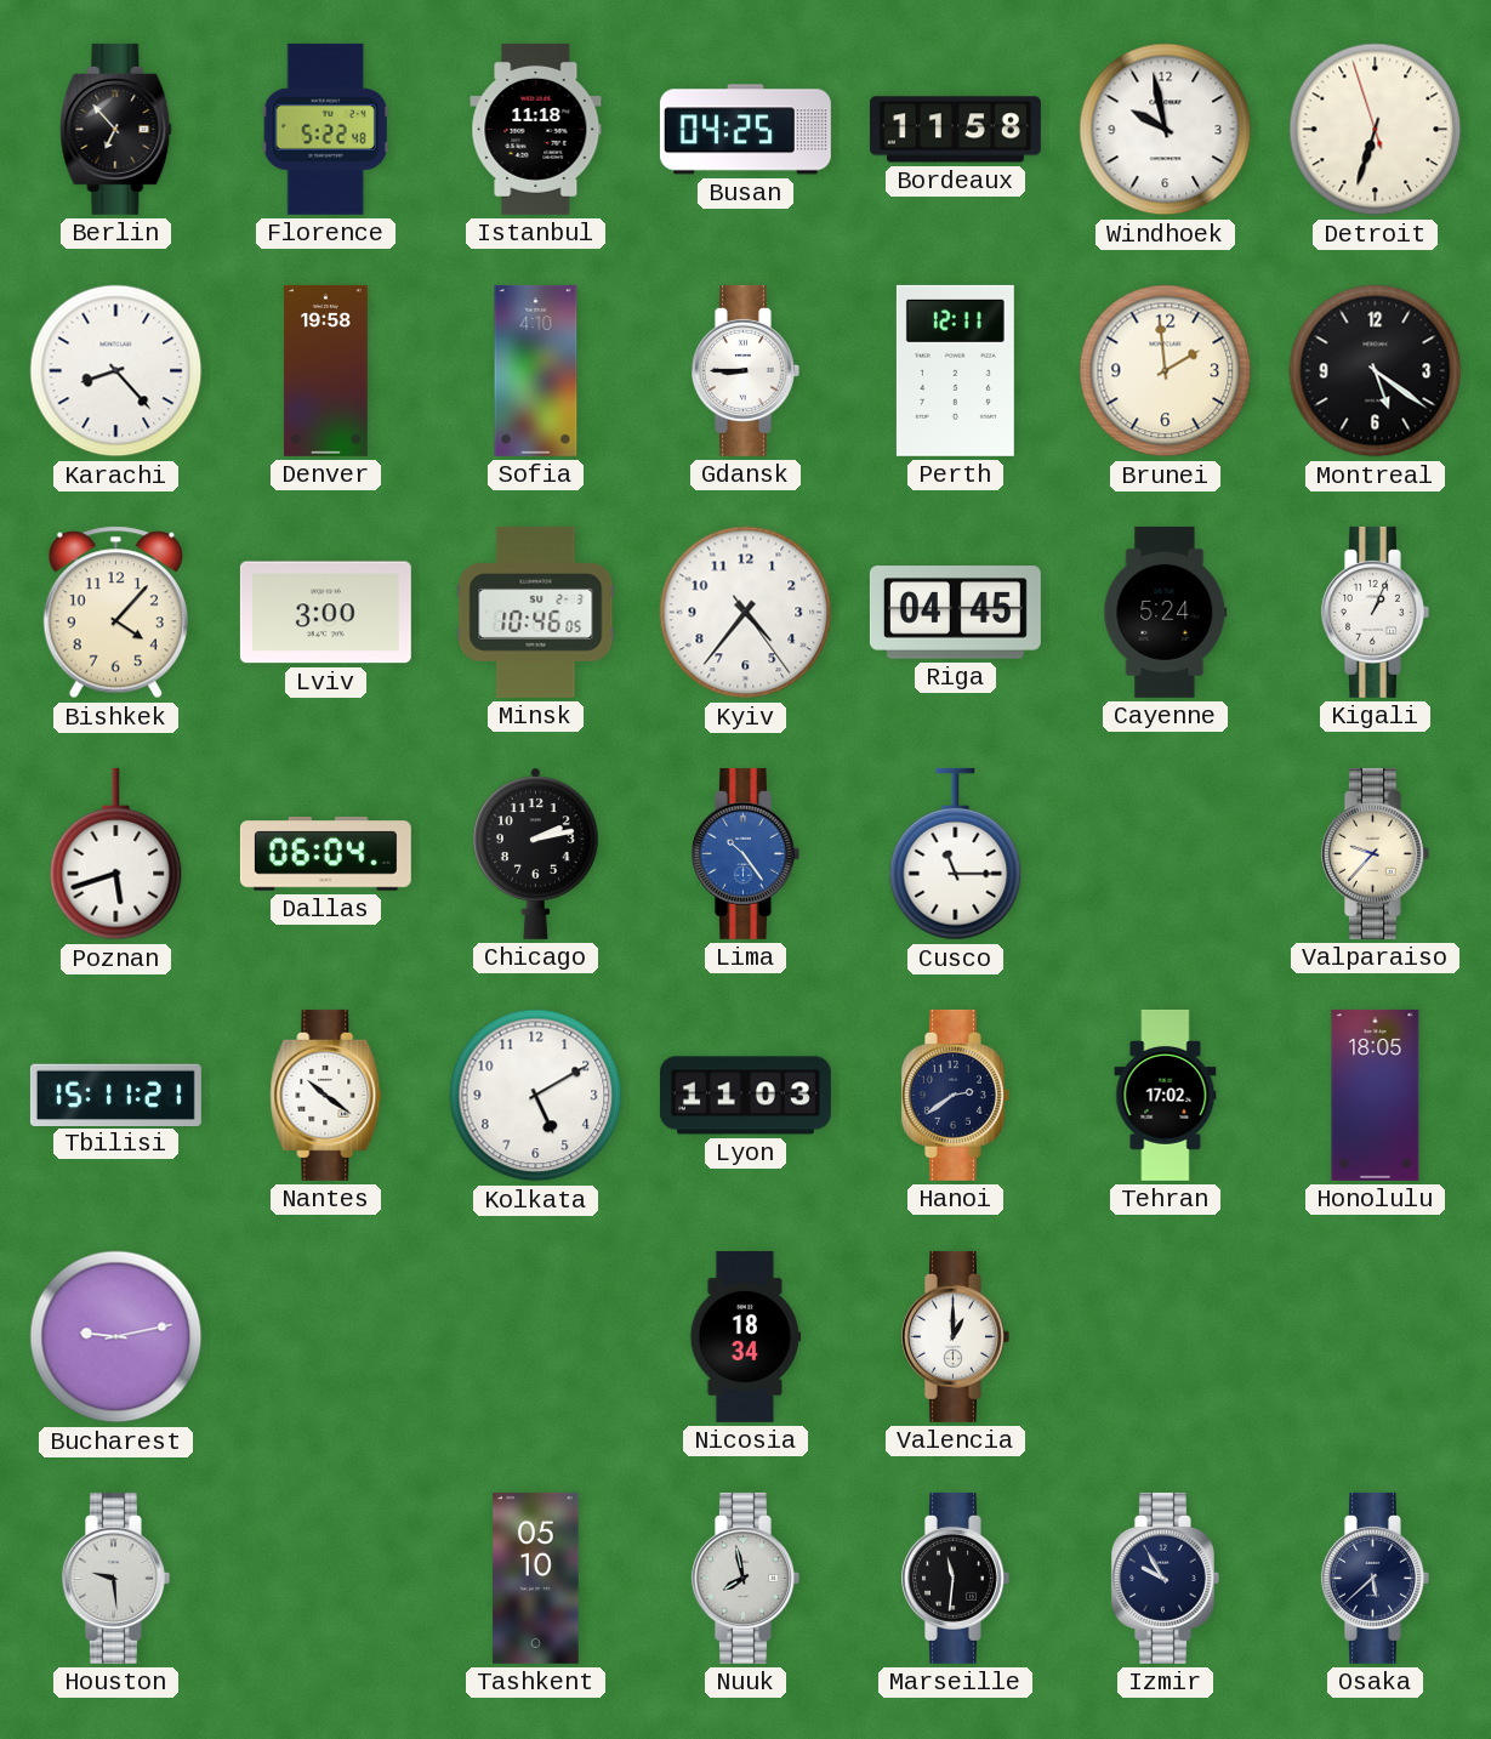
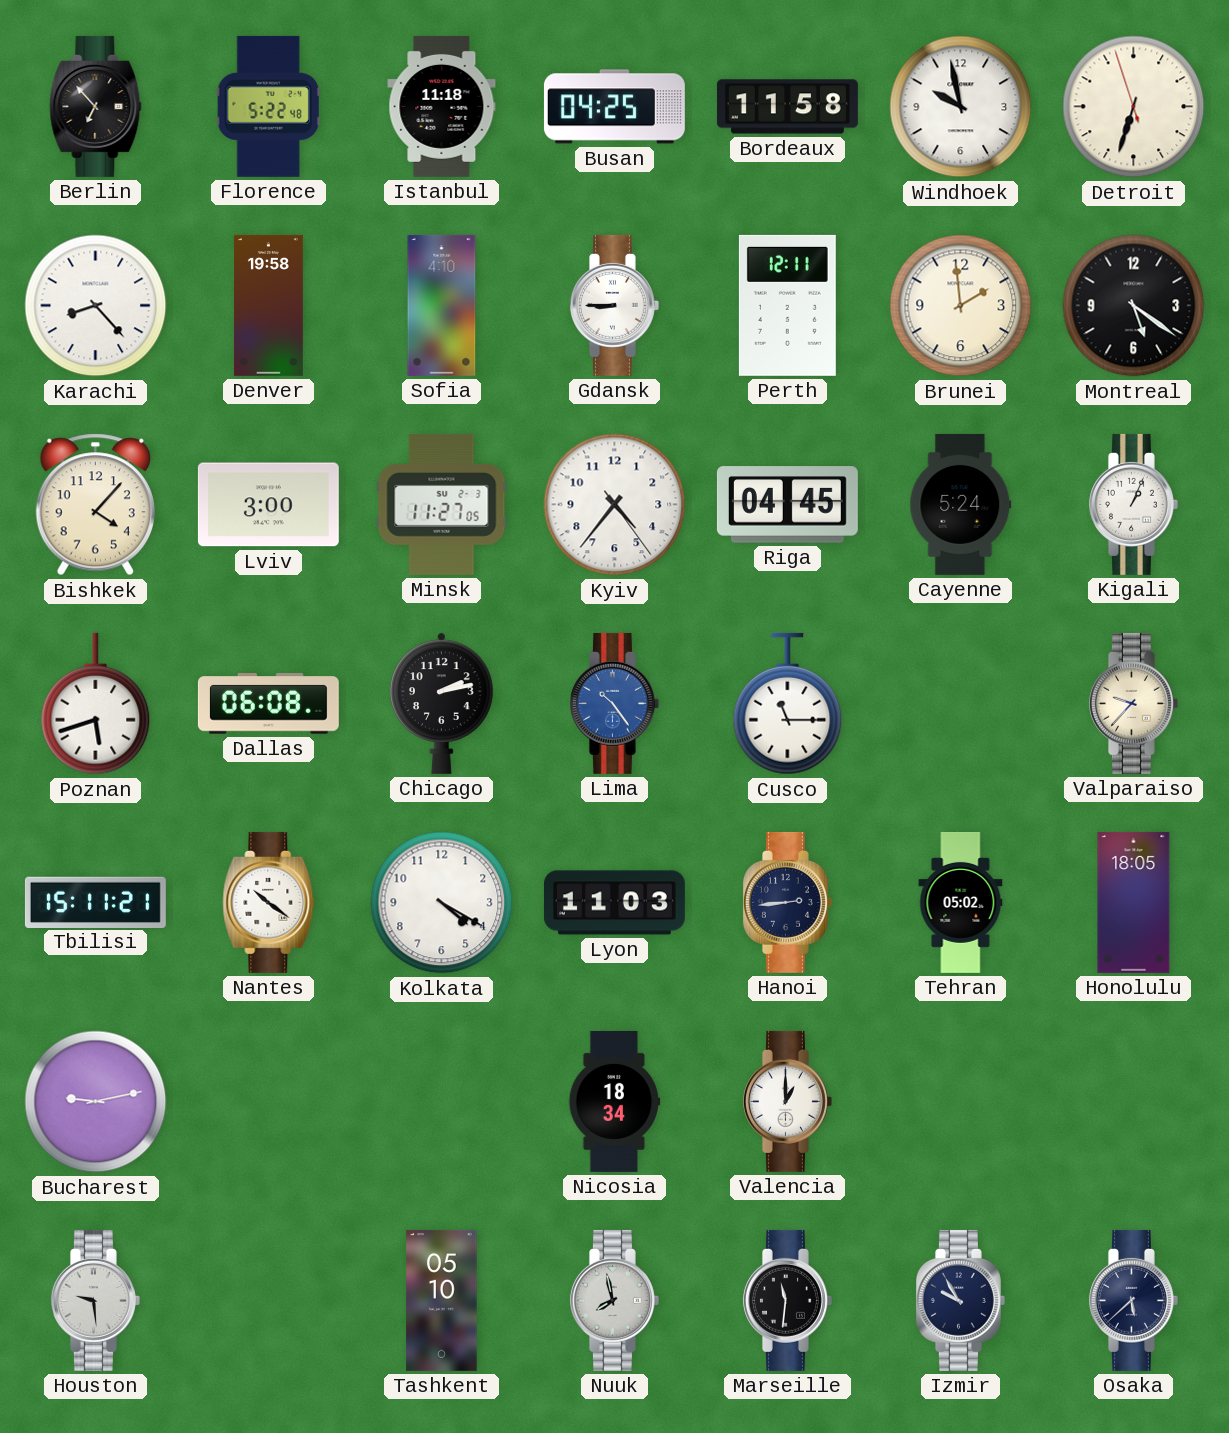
Minsk: 10:46 -> 11:27
Dallas: 06:04 -> 06:08
Kolkata: 5:10 -> 4:20
Hanoi: 2:39 -> 2:44
Tehran: 17:02 -> 05:02
